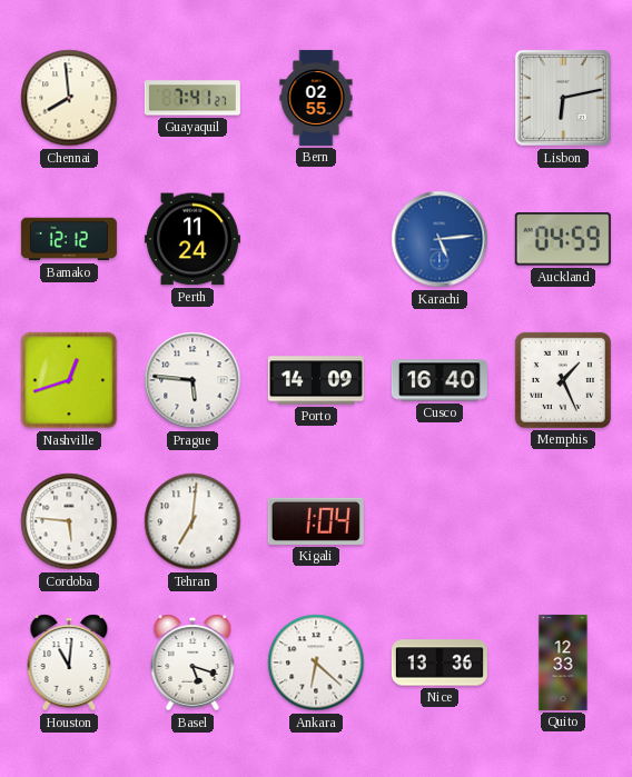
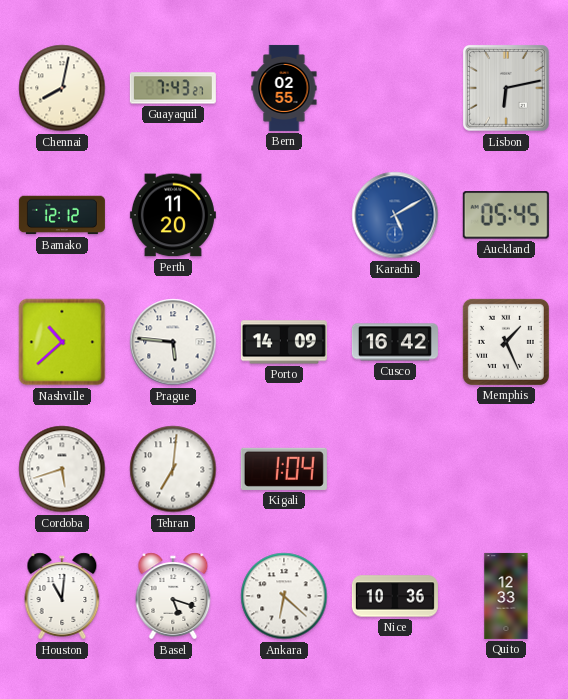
Chennai: 7:59 -> 8:02
Guayaquil: 7:41 -> 7:43
Perth: 11:24 -> 11:20
Karachi: 5:14 -> 5:10
Auckland: 04:59 -> 05:45
Nashville: 12:42 -> 10:38
Cusco: 16:40 -> 16:42
Cordoba: 5:46 -> 5:42
Nice: 13:36 -> 10:36
